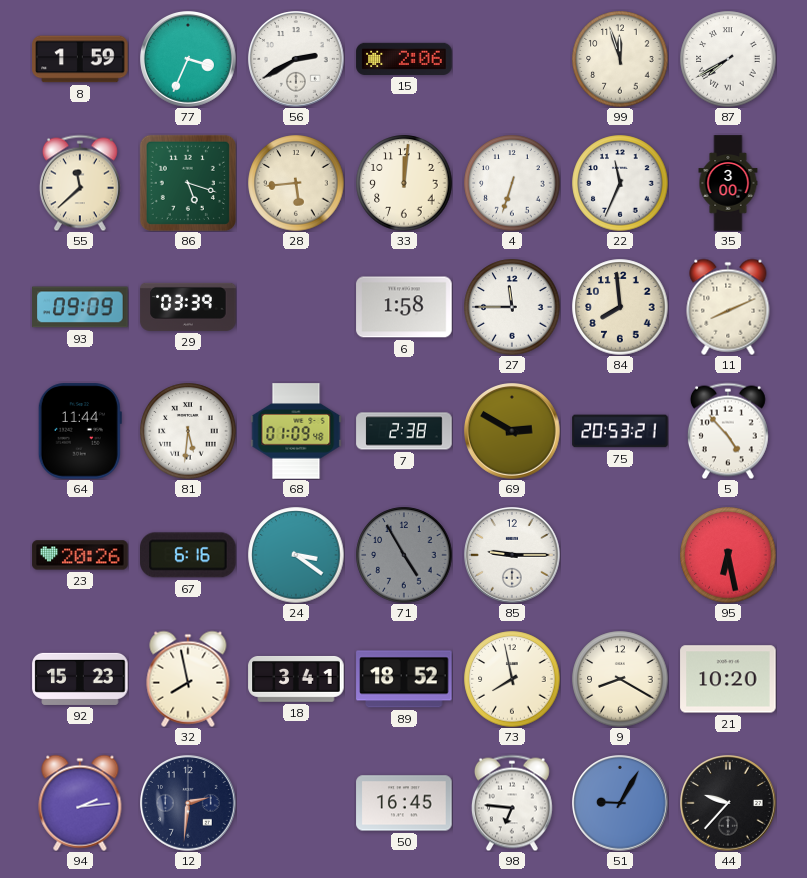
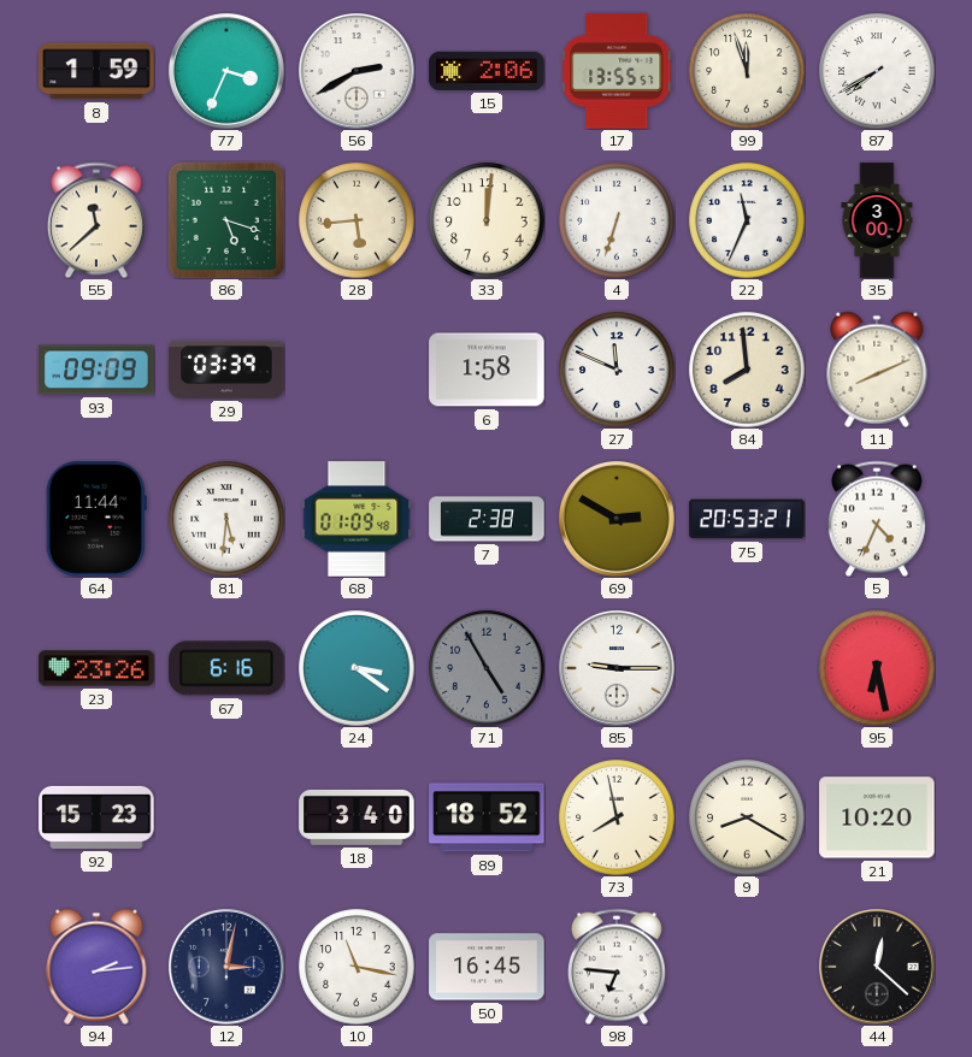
17: none -> 13:55
27: 11:45 -> 11:49
5: 4:53 -> 4:34
23: 20:26 -> 23:26
32: 7:58 -> none
18: 3:41 -> 3:40
12: 2:31 -> 3:02
10: none -> 11:17
51: 9:05 -> none
44: 9:37 -> 12:22
